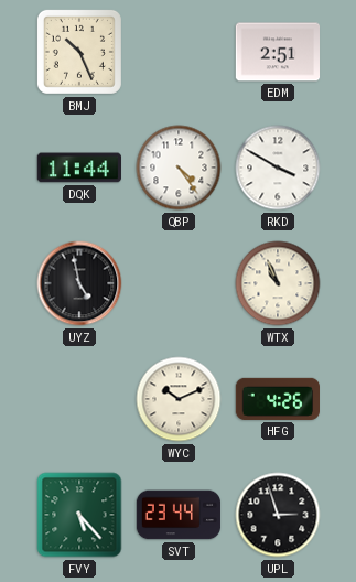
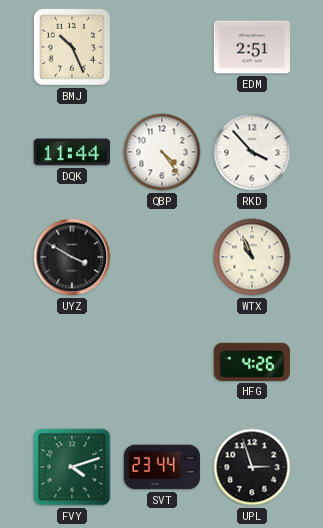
RKD: 3:50 -> 3:53
UYZ: 4:58 -> 3:50
WYC: 10:11 -> none
FVY: 5:23 -> 4:12
